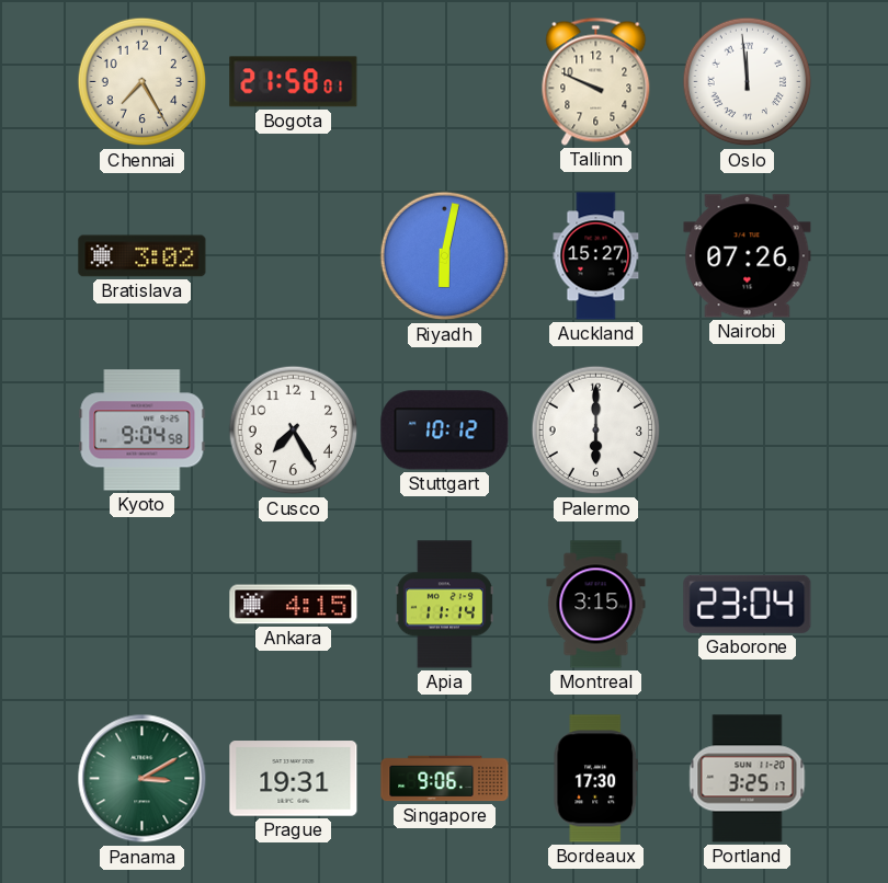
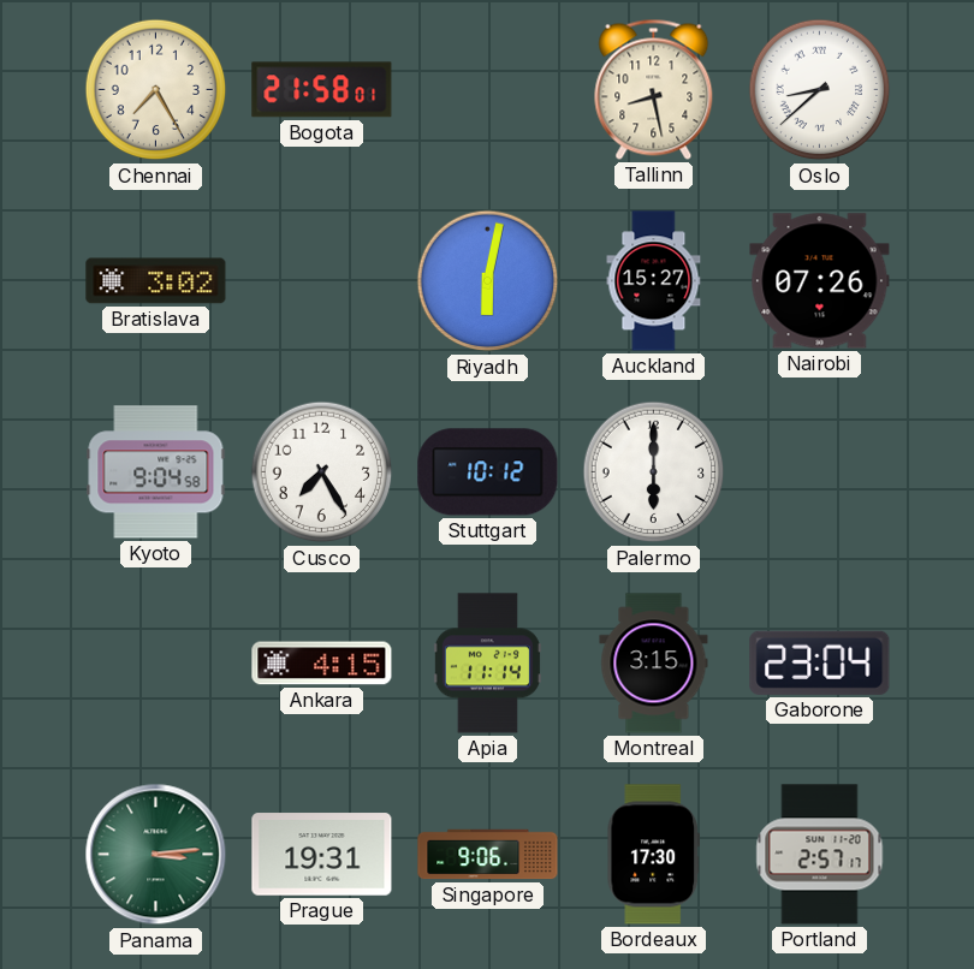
Tallinn: 9:49 -> 8:28
Oslo: 11:59 -> 8:38
Panama: 3:10 -> 3:14
Portland: 3:25 -> 2:57
